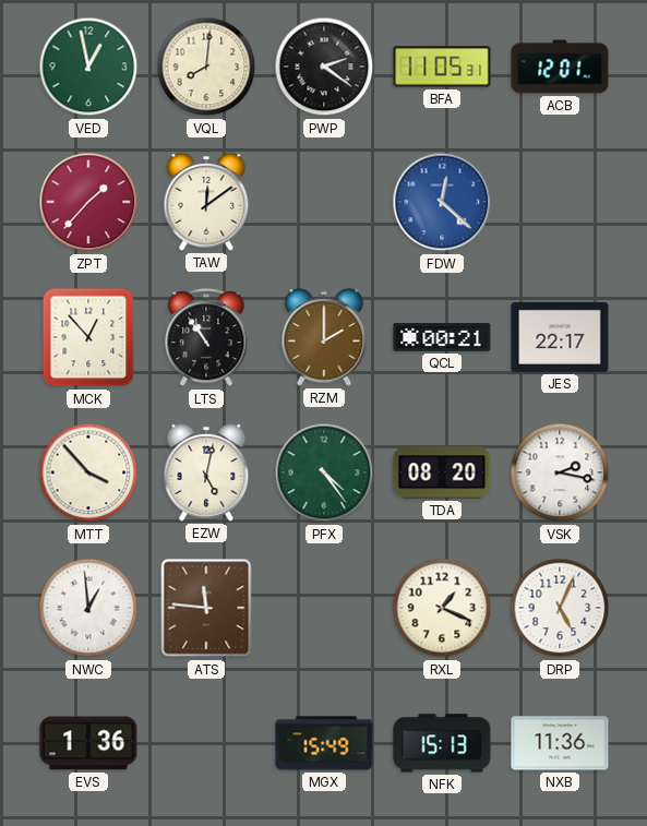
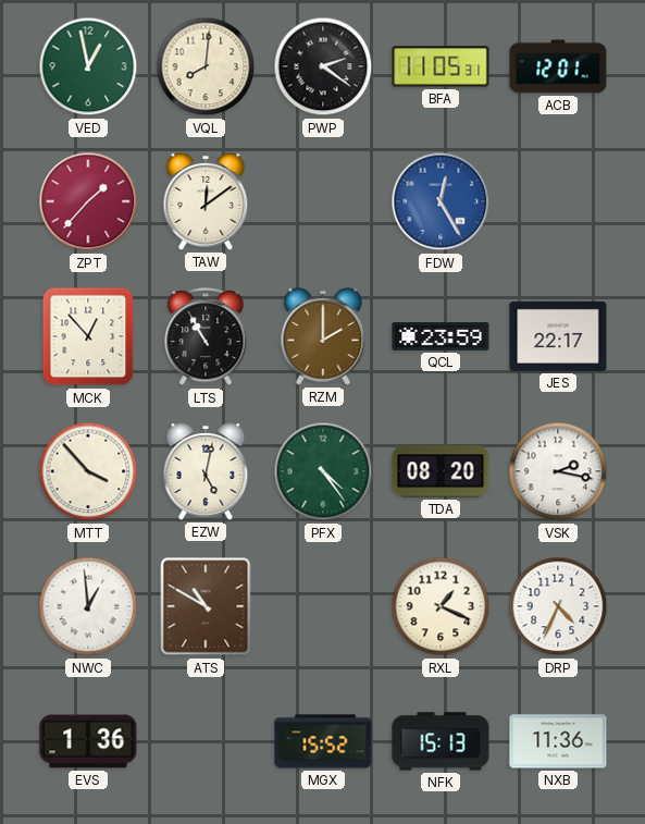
FDW: 12:22 -> 12:25
LTS: 10:54 -> 10:55
QCL: 00:21 -> 23:59
ATS: 11:46 -> 10:50
DRP: 5:04 -> 4:34
MGX: 15:49 -> 15:52
